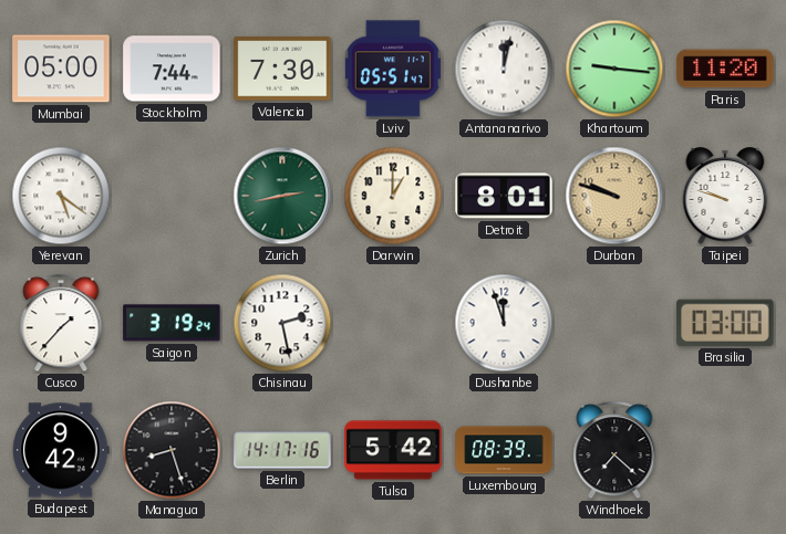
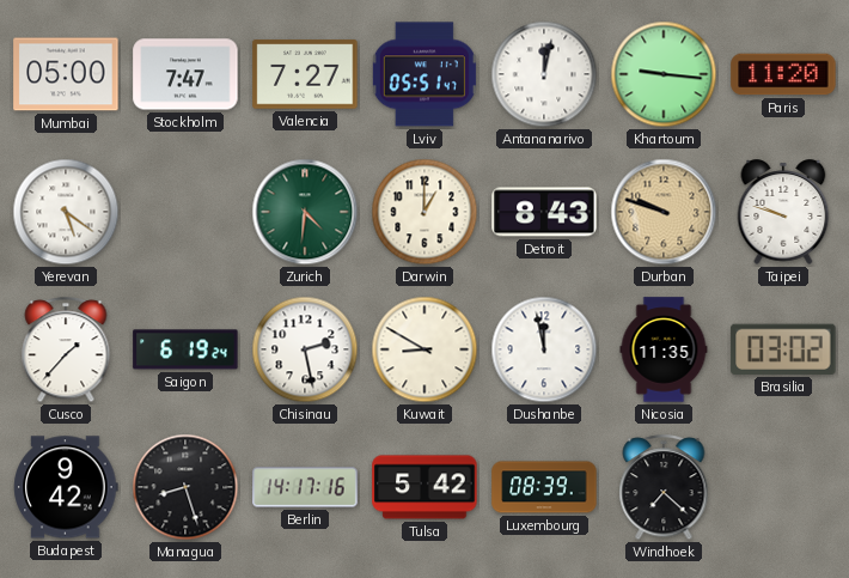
Stockholm: 7:44 -> 7:47
Valencia: 7:30 -> 7:27
Zurich: 2:43 -> 4:31
Detroit: 8:01 -> 8:43
Saigon: 3:19 -> 6:19
Kuwait: none -> 8:50
Dushanbe: 11:57 -> 11:58
Nicosia: none -> 11:35
Brasilia: 03:00 -> 03:02
